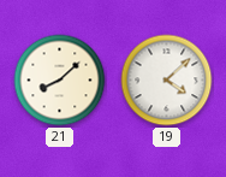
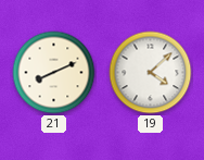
21: 8:08 -> 8:11
